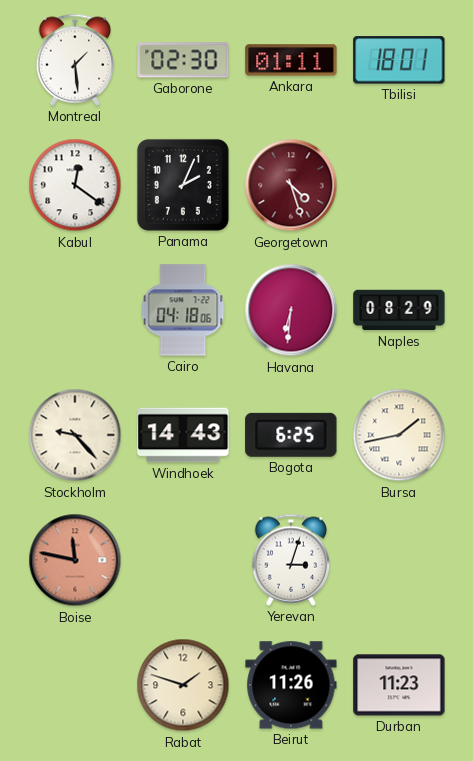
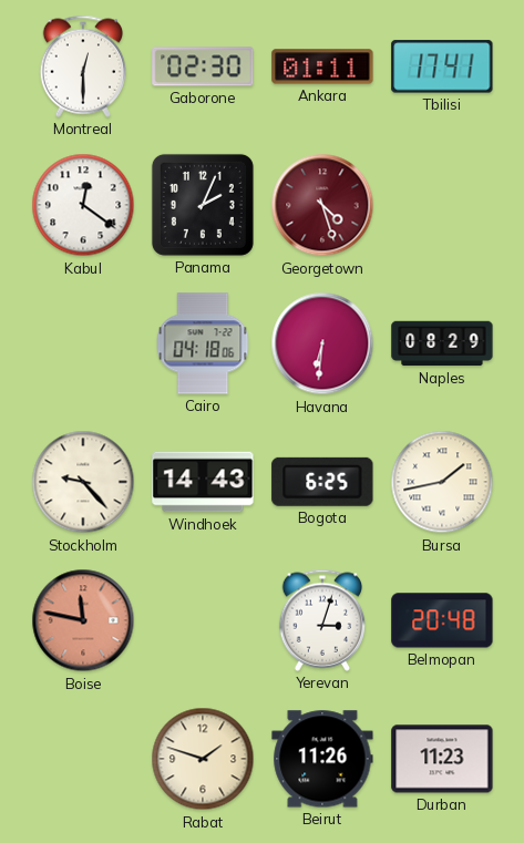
Montreal: 1:29 -> 12:30
Tbilisi: 18:01 -> 17:41
Belmopan: none -> 20:48
